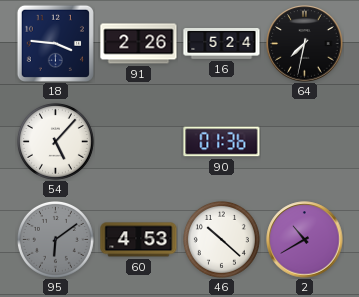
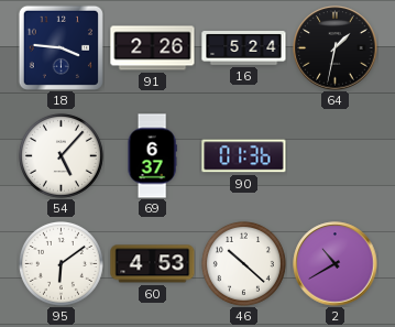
64: 7:32 -> 1:32
69: none -> 6:37
95 dial: grey -> white
